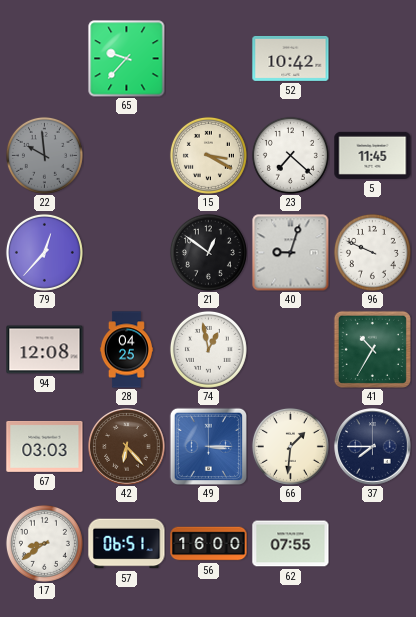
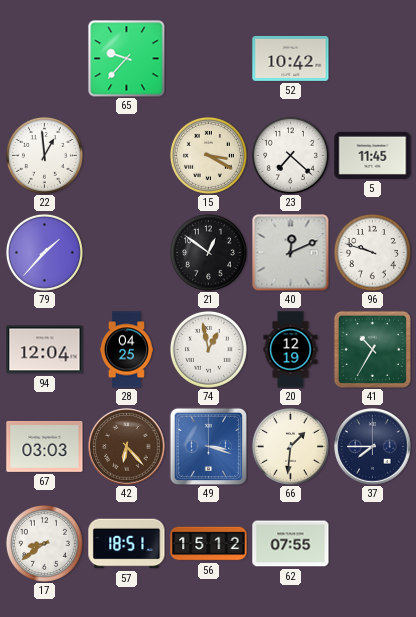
22: 9:59 -> 12:59
22 dial: grey -> white
79: 12:37 -> 1:37
40: 9:03 -> 12:11
96: 9:49 -> 9:48
94: 12:08 -> 12:04
20: none -> 12:19
49: 3:15 -> 3:18
57: 06:51 -> 18:51
56: 16:00 -> 15:12
